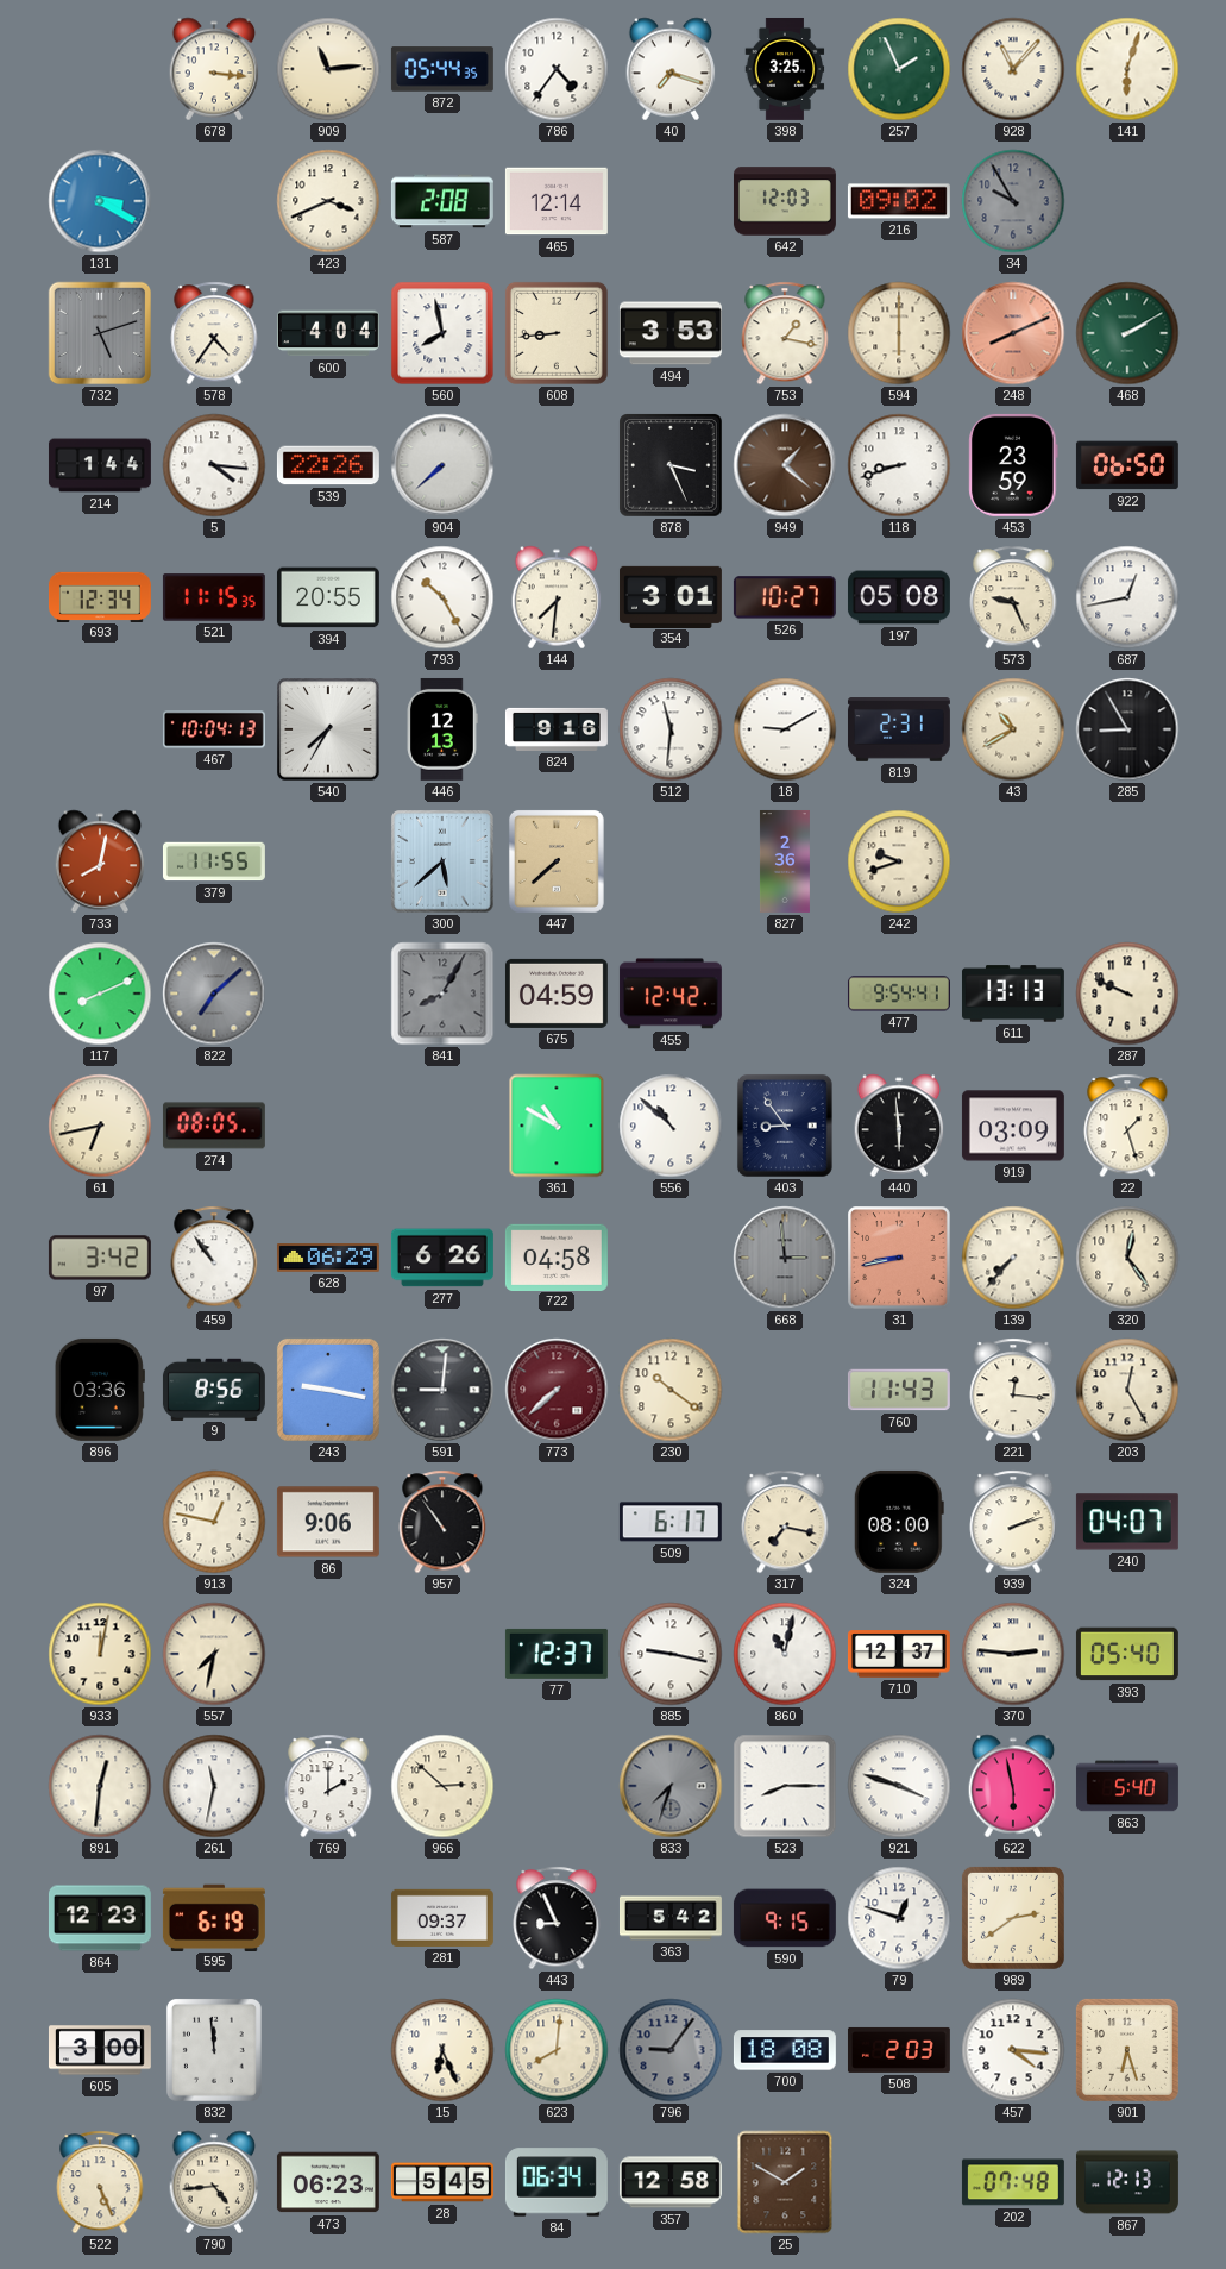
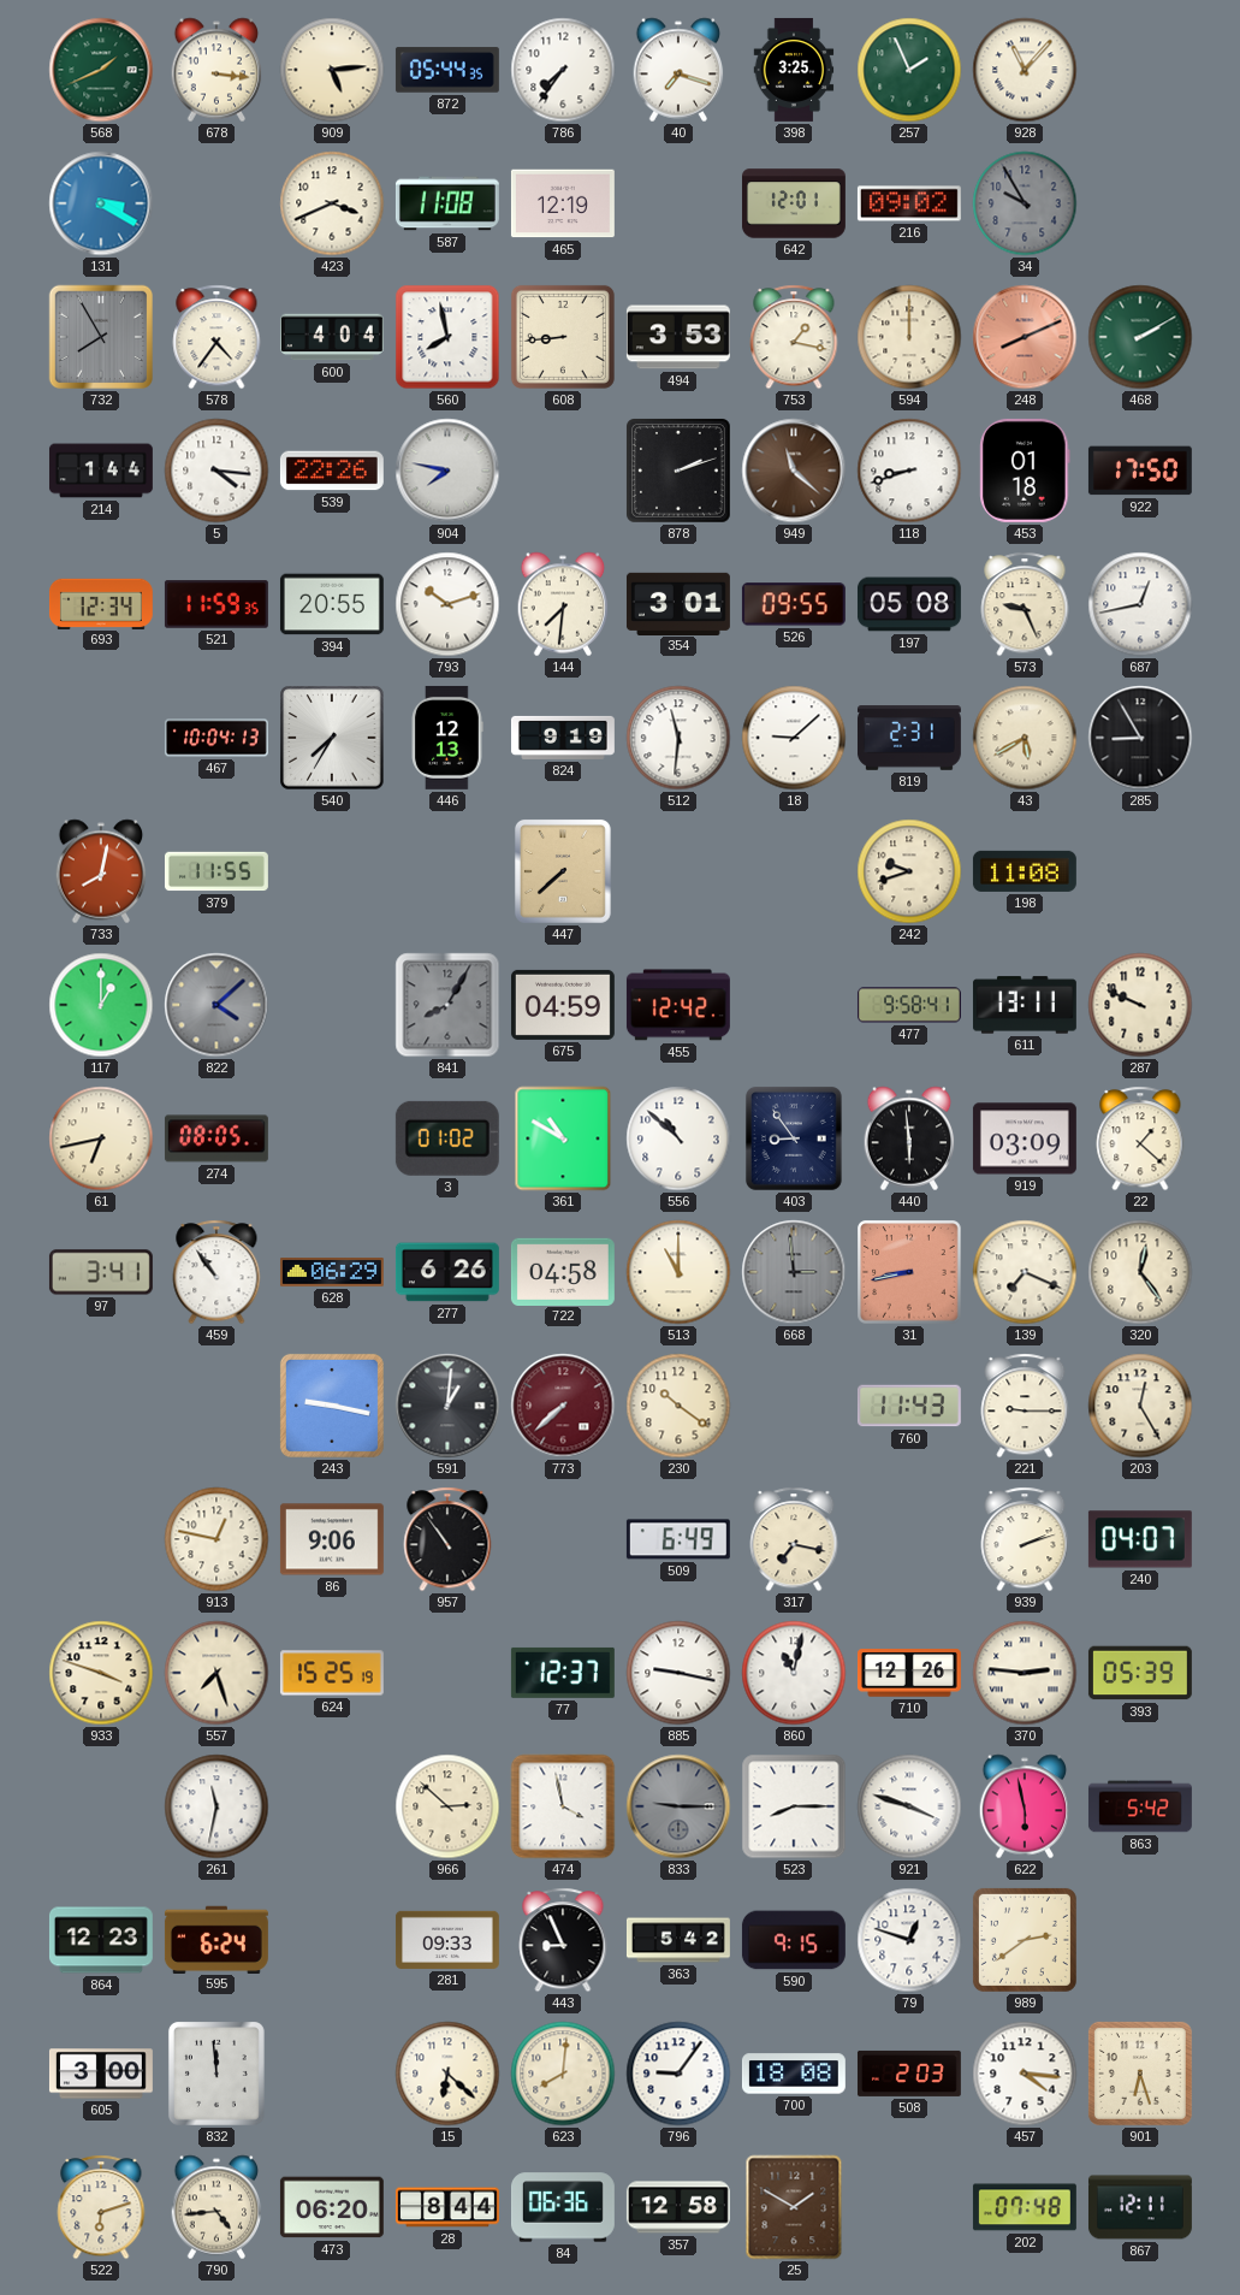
568: none -> 1:41
909: 11:14 -> 5:14
786: 4:36 -> 7:36
141: 6:03 -> none
587: 2:08 -> 11:08
465: 12:14 -> 12:19
642: 12:03 -> 12:01
732: 5:12 -> 7:55
594: 6:00 -> 12:00
904: 7:38 -> 7:47
878: 3:26 -> 2:12
949: 1:22 -> 11:22
453: 23:59 -> 01:18
922: 06:50 -> 17:50
521: 11:15 -> 11:59
793: 10:25 -> 10:12
526: 10:27 -> 09:55
824: 9:16 -> 9:19
18: 9:10 -> 9:08
43: 10:40 -> 5:40
300: 5:38 -> none
827: 2:36 -> none
198: none -> 11:08
117: 8:11 -> 1:00
822: 7:08 -> 4:08
477: 9:54 -> 9:58
611: 13:13 -> 13:11
3: none -> 01:02
22: 1:27 -> 1:22
97: 3:42 -> 3:41
513: none -> 11:00
139: 7:37 -> 7:19
896: 03:36 -> none
9: 8:56 -> none
591: 9:01 -> 1:01
221: 12:16 -> 9:15
509: 6:17 -> 6:49
324: 08:00 -> none
933: 12:02 -> 3:48
557: 7:32 -> 7:27
624: none -> 15:25
710: 12:37 -> 12:26
393: 05:40 -> 05:39
891: 12:31 -> none
769: 2:00 -> none
474: none -> 3:58
833: 7:33 -> 9:15
863: 5:40 -> 5:42
595: 6:19 -> 6:24
281: 09:37 -> 09:33
15: 6:26 -> 6:22
796 dial: grey -> white
522: 5:26 -> 6:12
473: 06:23 -> 06:20
28: 5:45 -> 8:44
84: 06:34 -> 06:36
867: 12:13 -> 12:11
